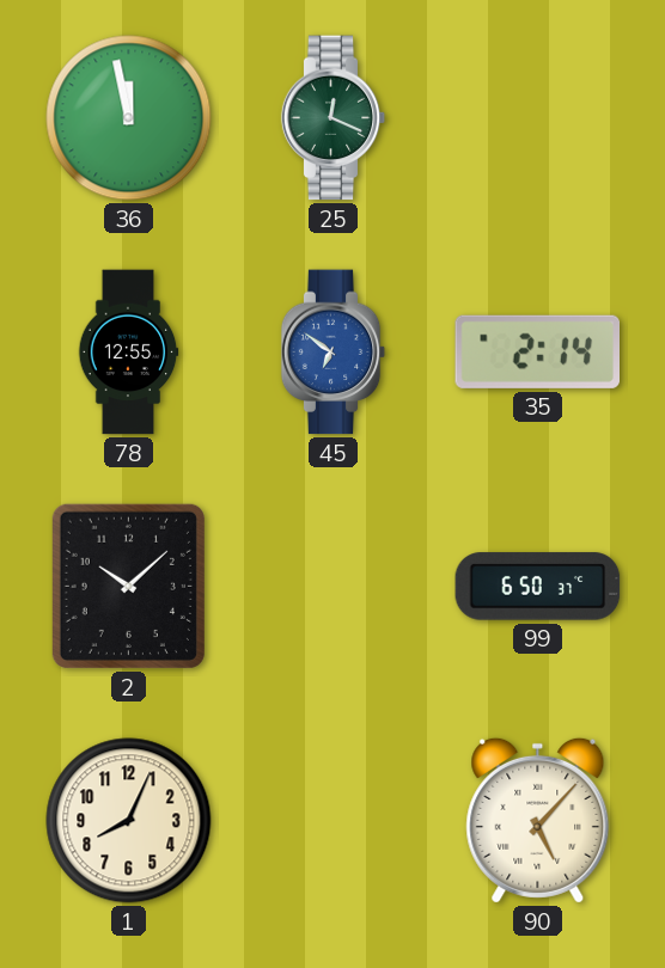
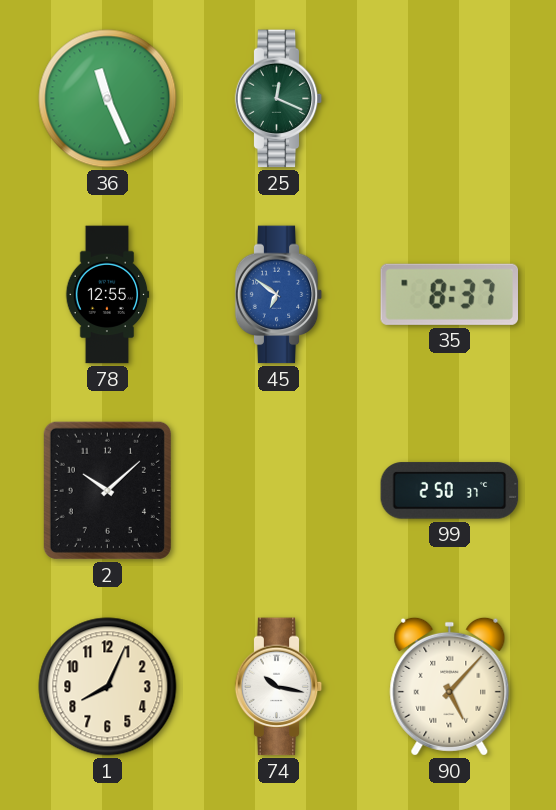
36: 11:58 -> 11:26
35: 2:14 -> 8:37
99: 6:50 -> 2:50
74: none -> 10:17
